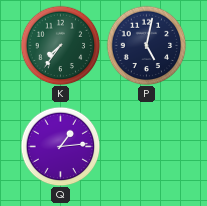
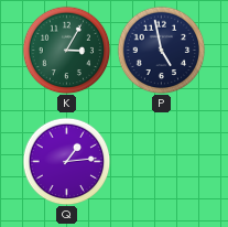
K: 7:36 -> 3:05
P: 5:02 -> 4:58
